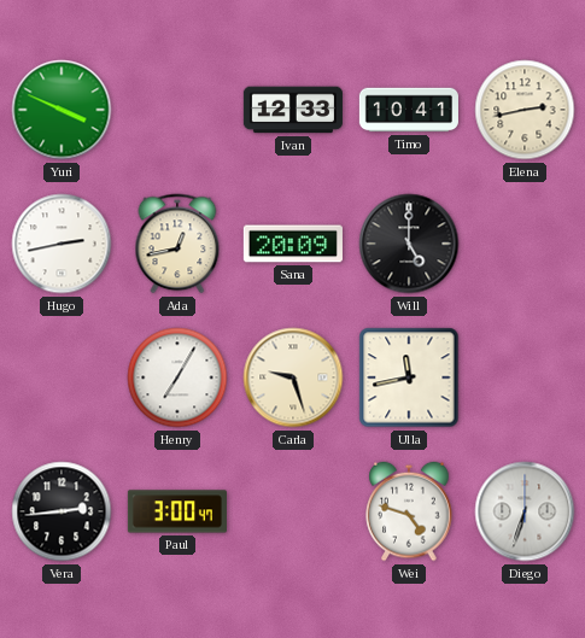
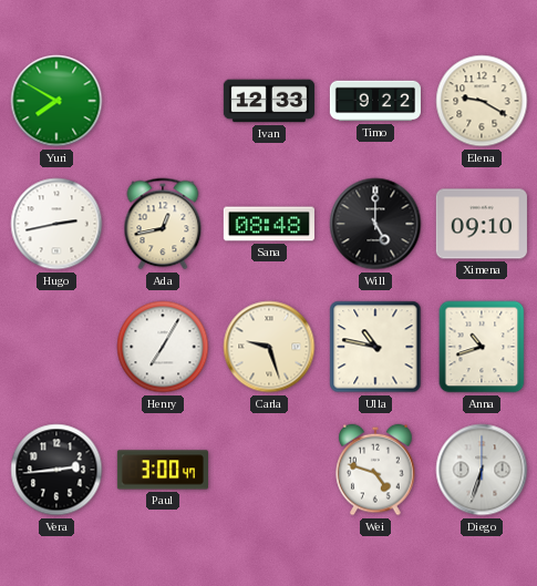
Yuri: 3:49 -> 7:50
Timo: 10:41 -> 9:22
Elena: 2:43 -> 9:20
Sana: 20:09 -> 08:48
Ximena: none -> 09:10
Ulla: 11:43 -> 10:47
Anna: none -> 10:42
